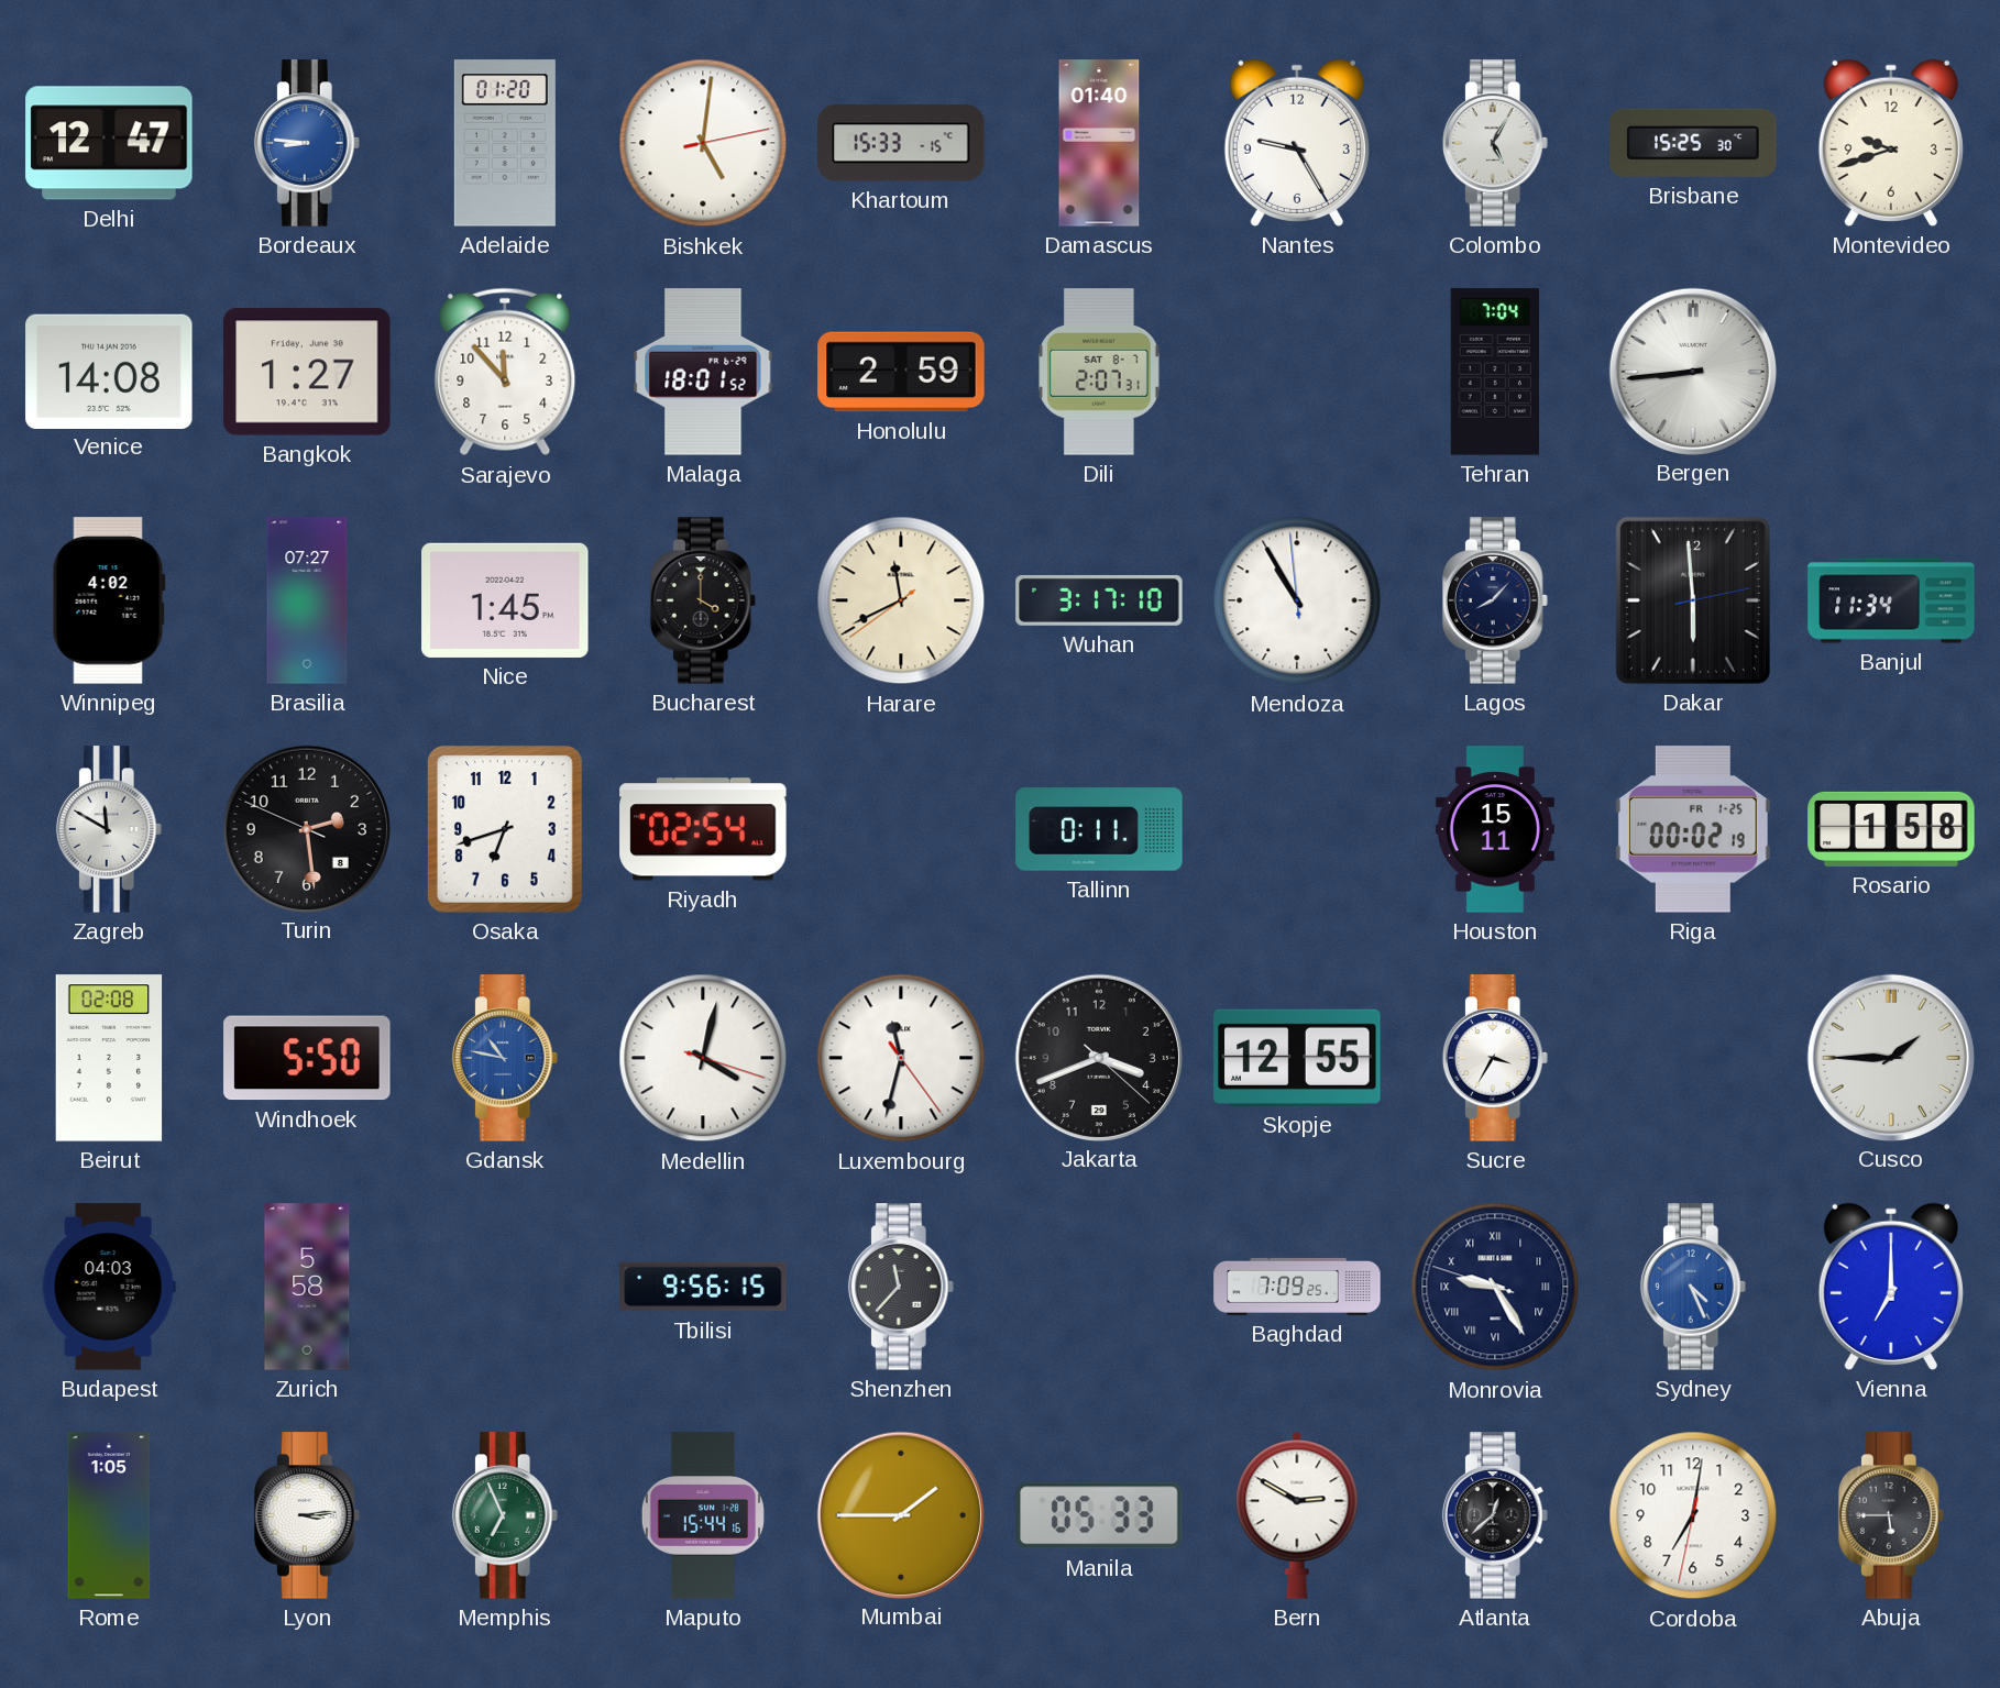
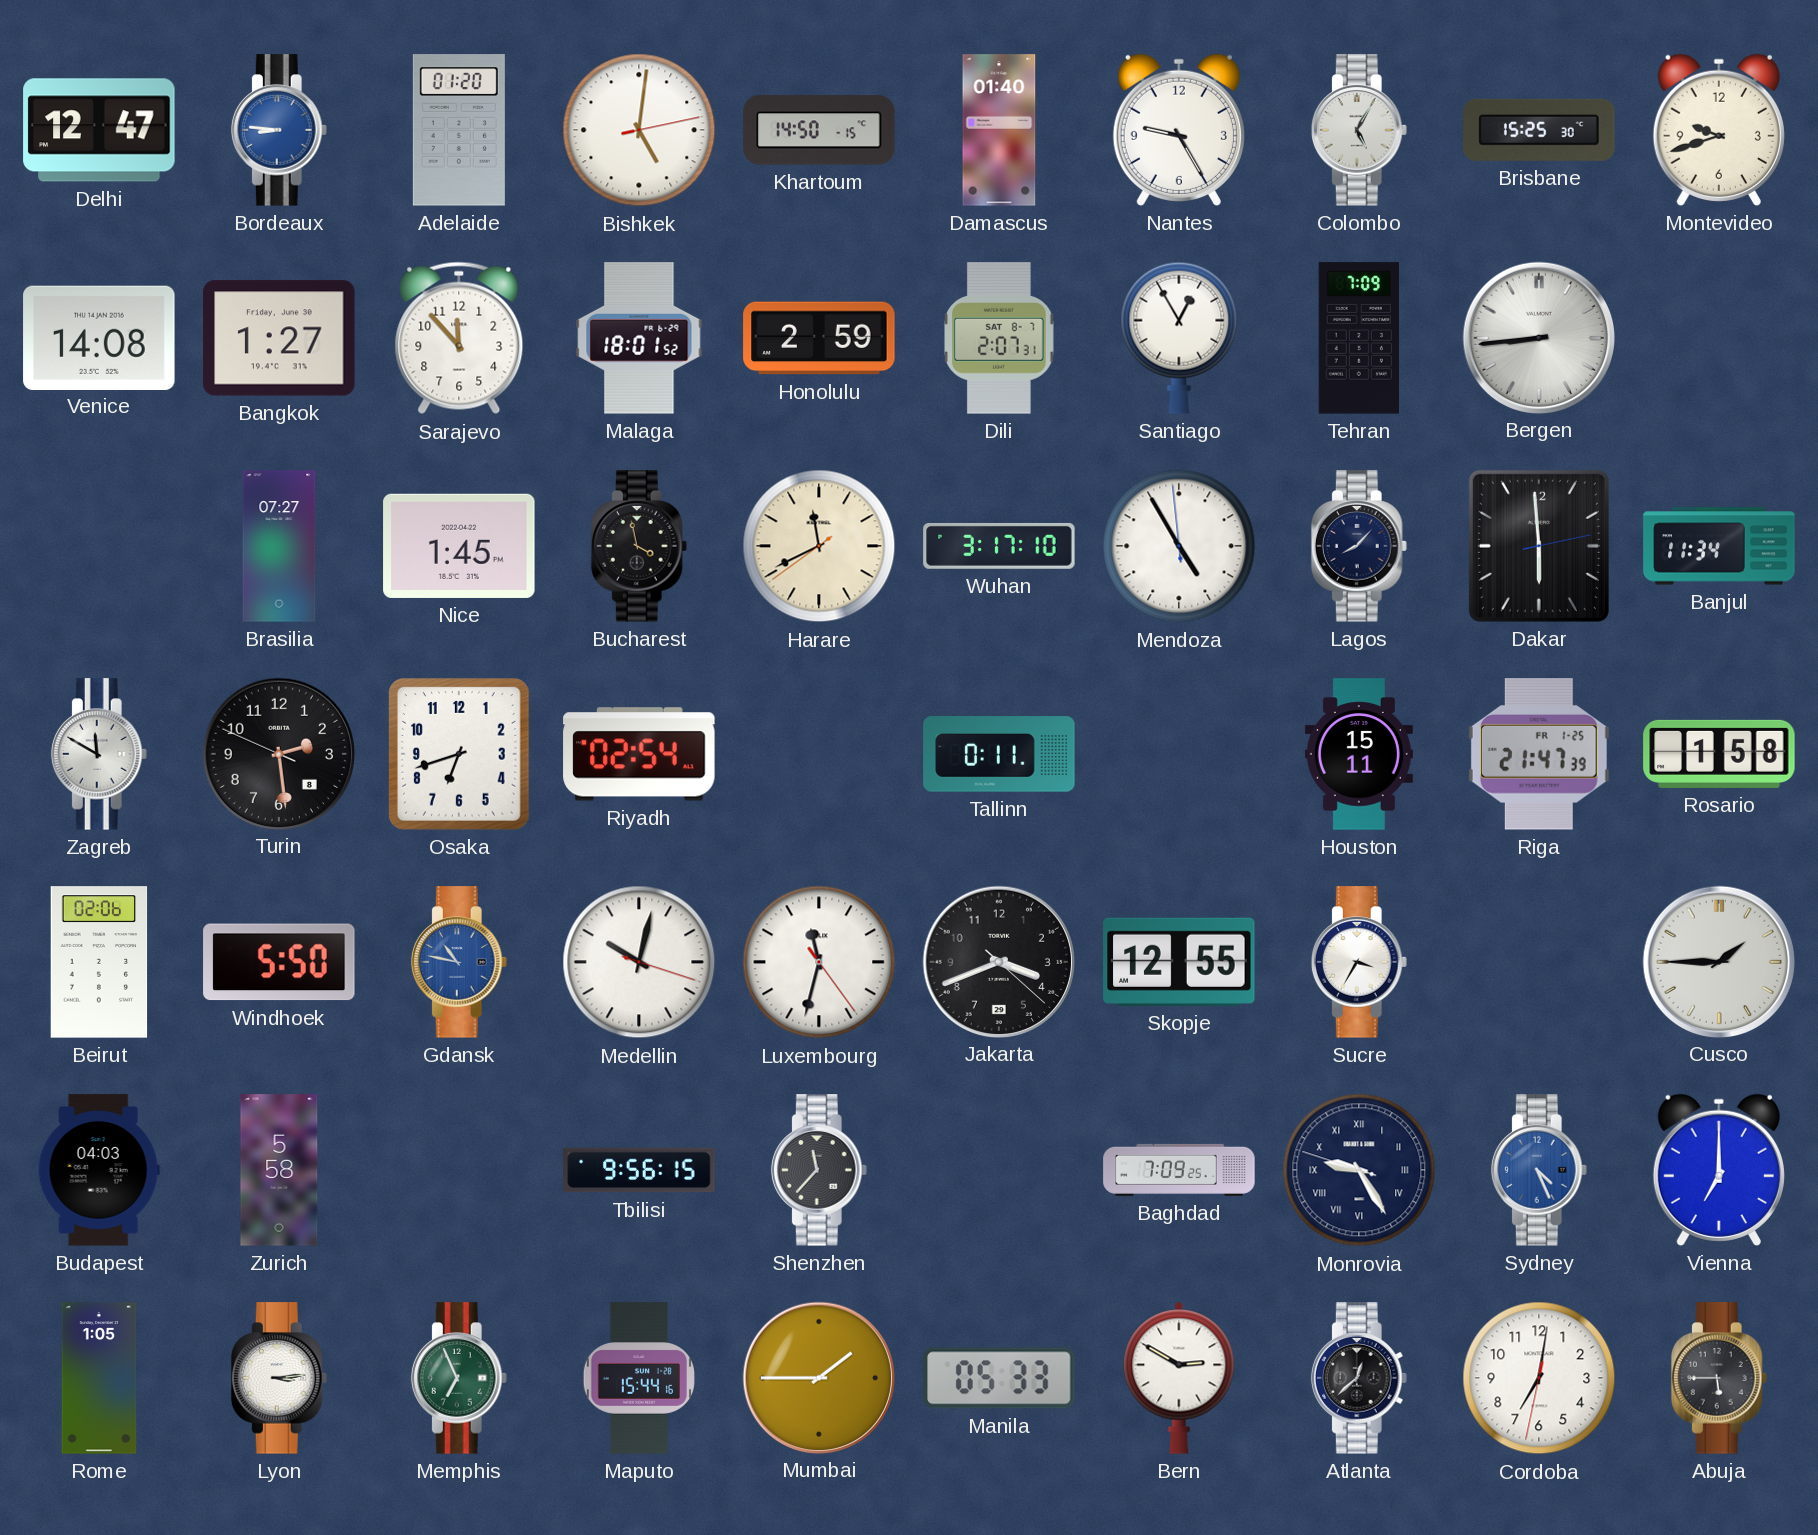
Khartoum: 15:33 -> 14:50
Santiago: none -> 12:55
Tehran: 7:04 -> 7:09
Winnipeg: 4:02 -> none
Bucharest: 4:00 -> 3:58
Mendoza: 10:54 -> 4:54
Riga: 00:02 -> 21:47
Beirut: 02:08 -> 02:06
Medellin: 4:02 -> 10:02
